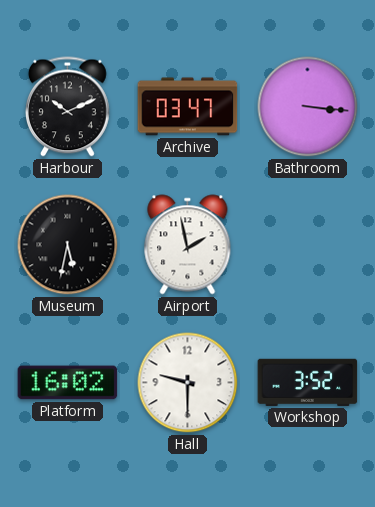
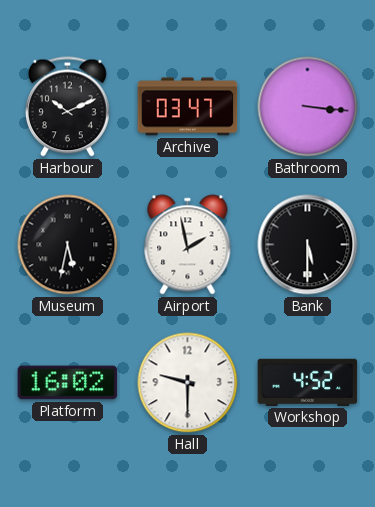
Bank: none -> 5:30
Workshop: 3:52 -> 4:52
